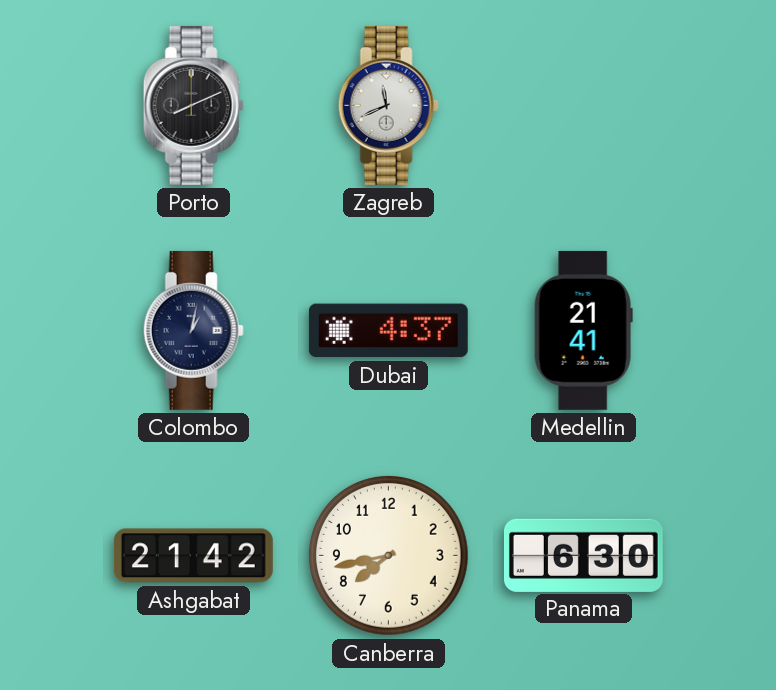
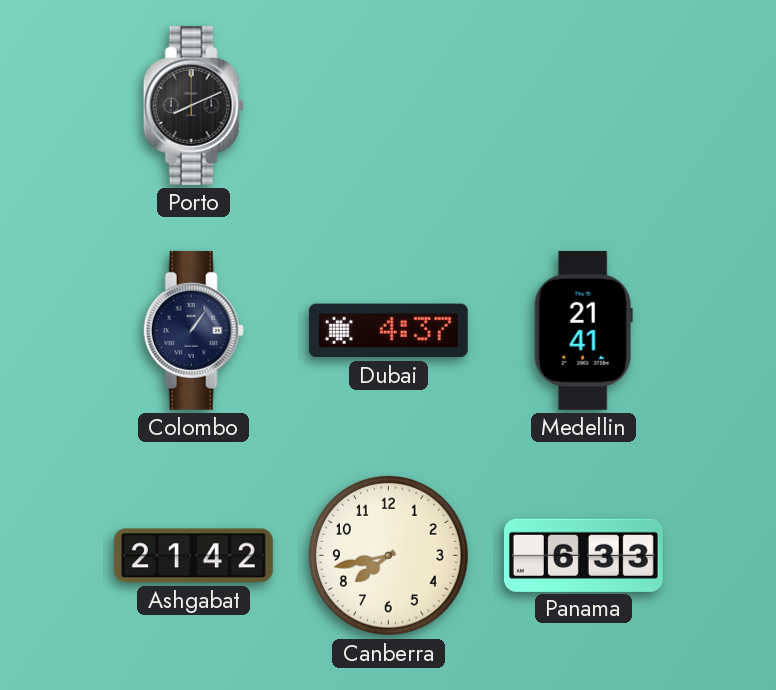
Zagreb: 11:41 -> none
Colombo: 1:02 -> 1:06
Panama: 6:30 -> 6:33
